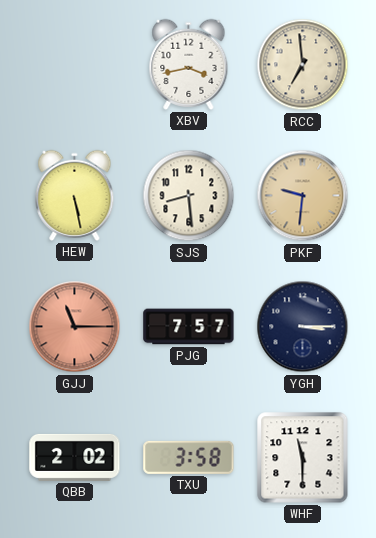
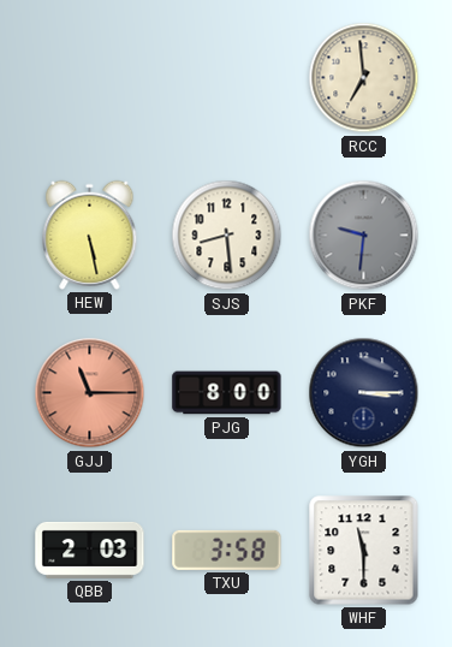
XBV: 3:43 -> none
PKF dial: champagne -> grey
PJG: 7:57 -> 8:00
QBB: 2:02 -> 2:03
